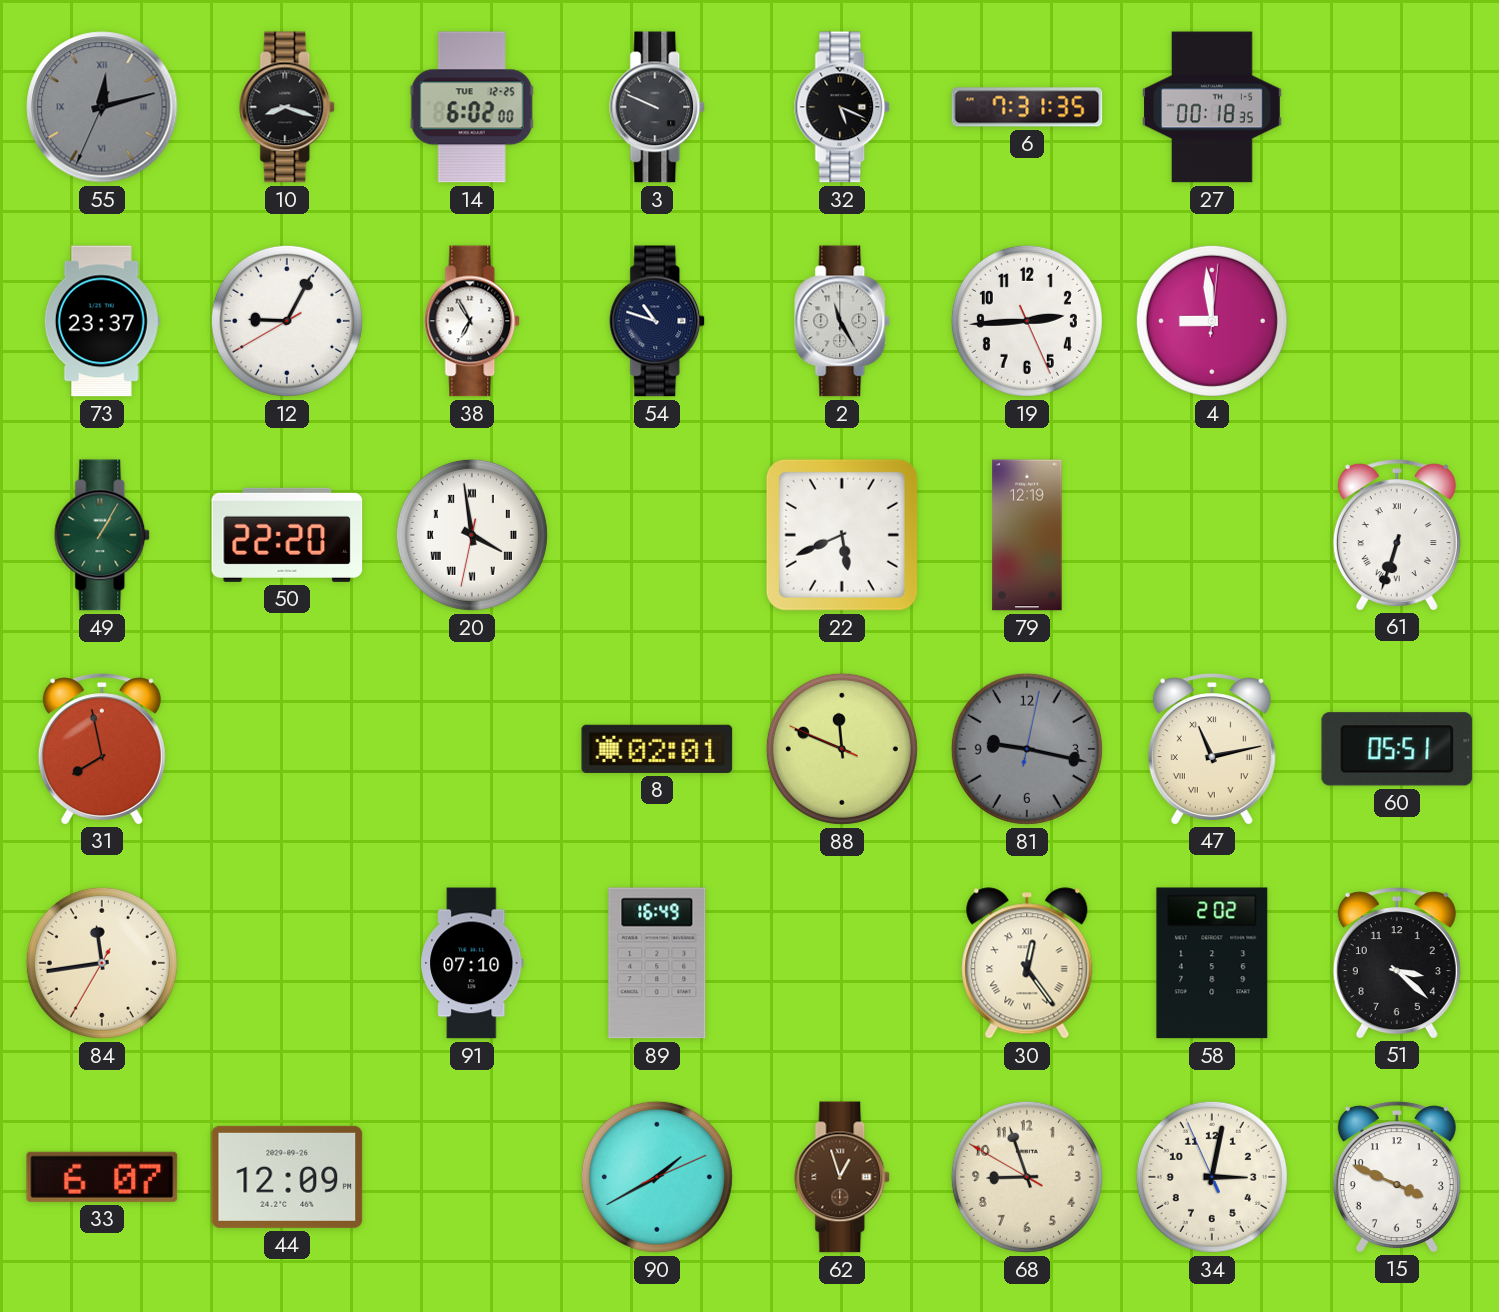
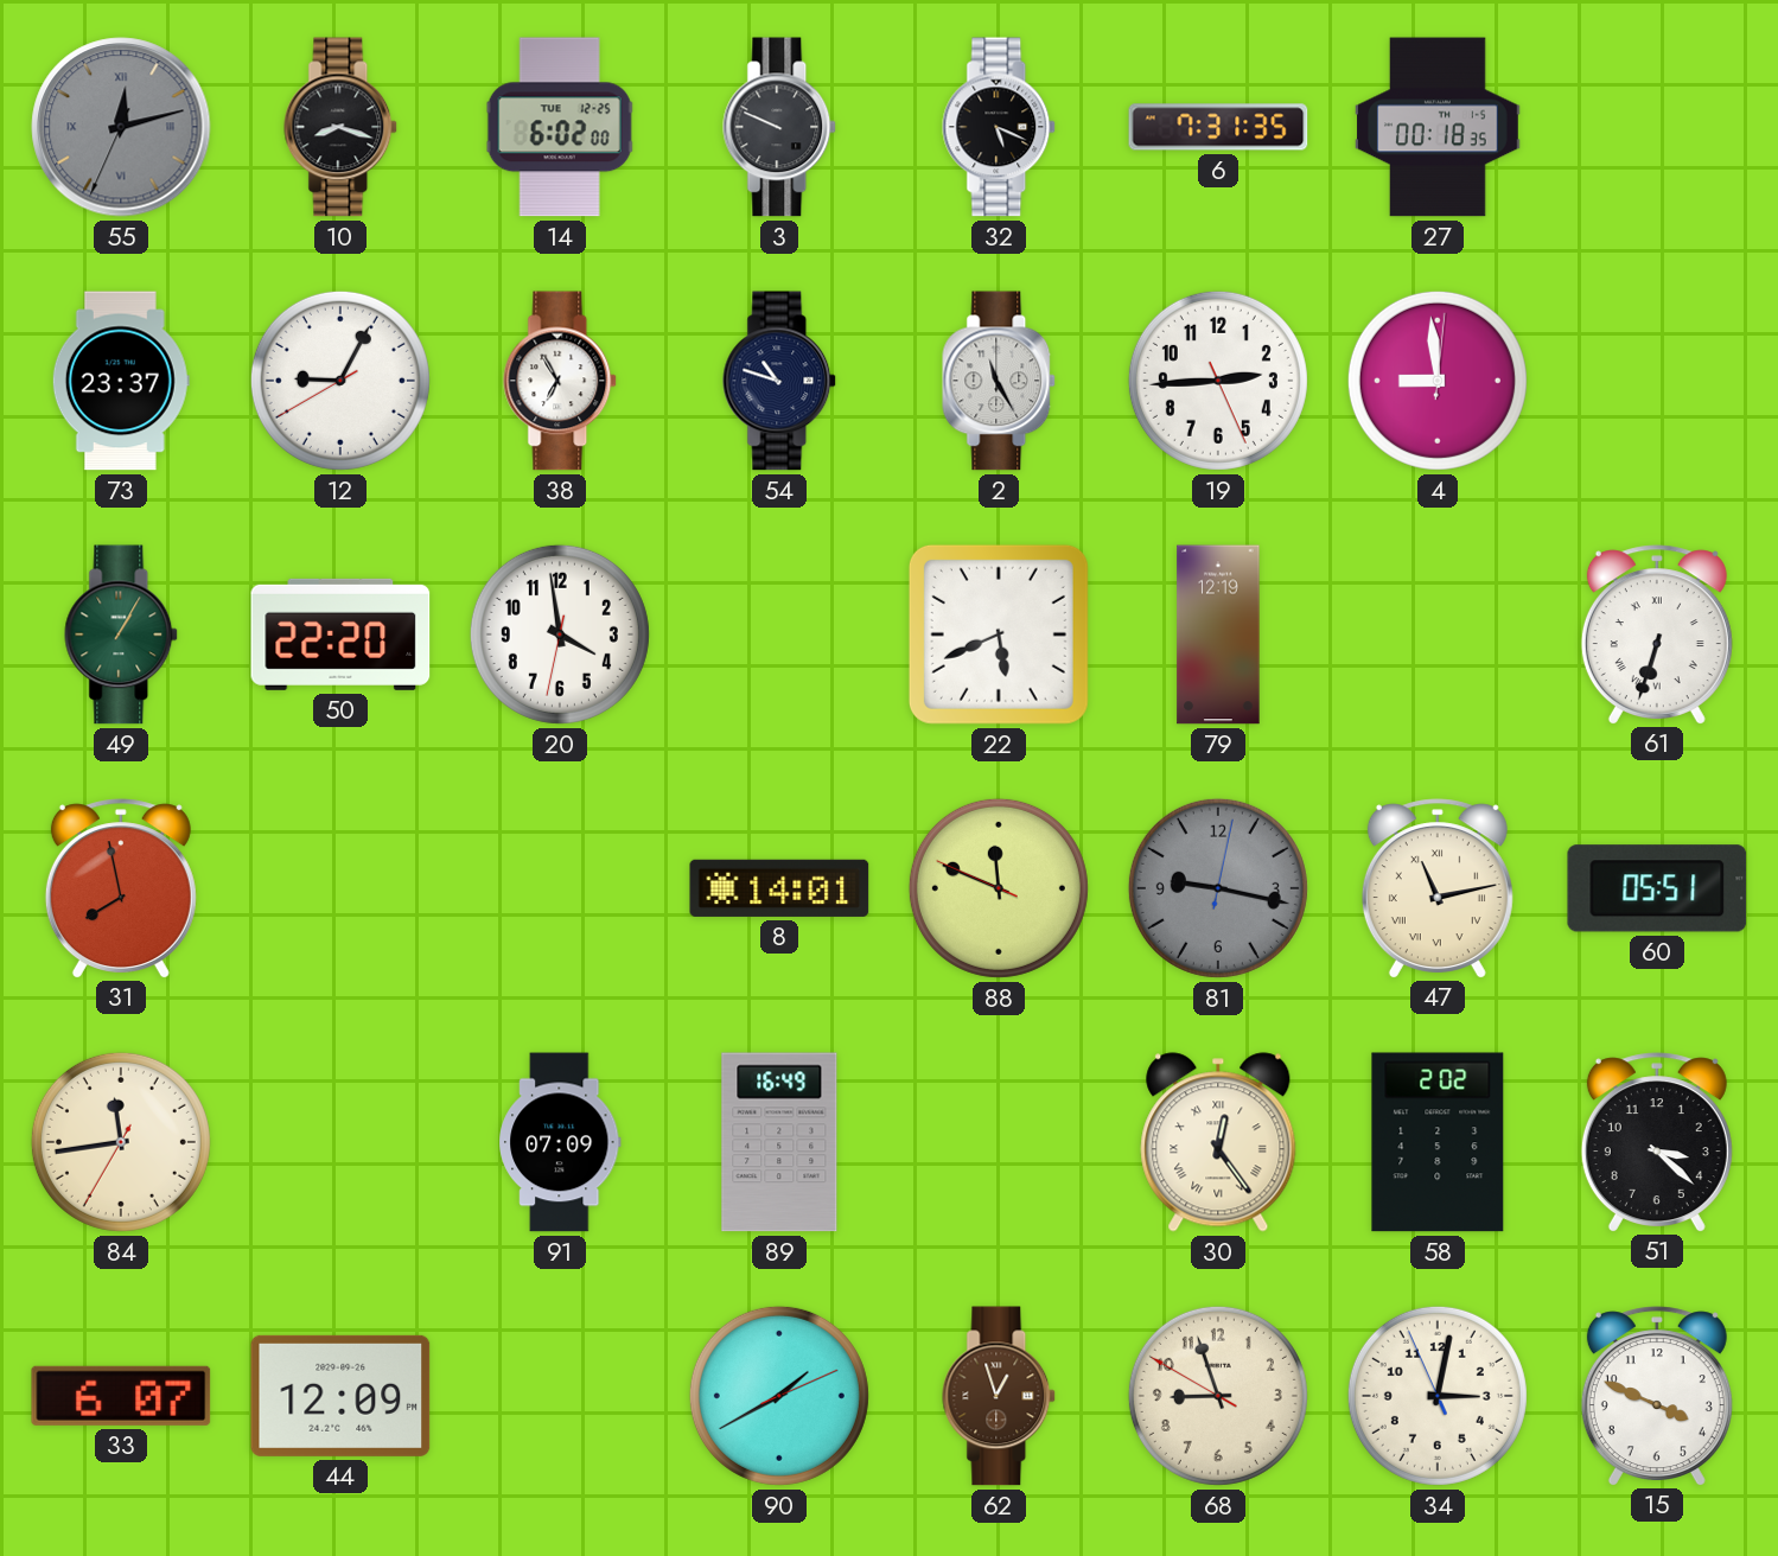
20 numerals: Roman -> Arabic
8: 02:01 -> 14:01
91: 07:10 -> 07:09
